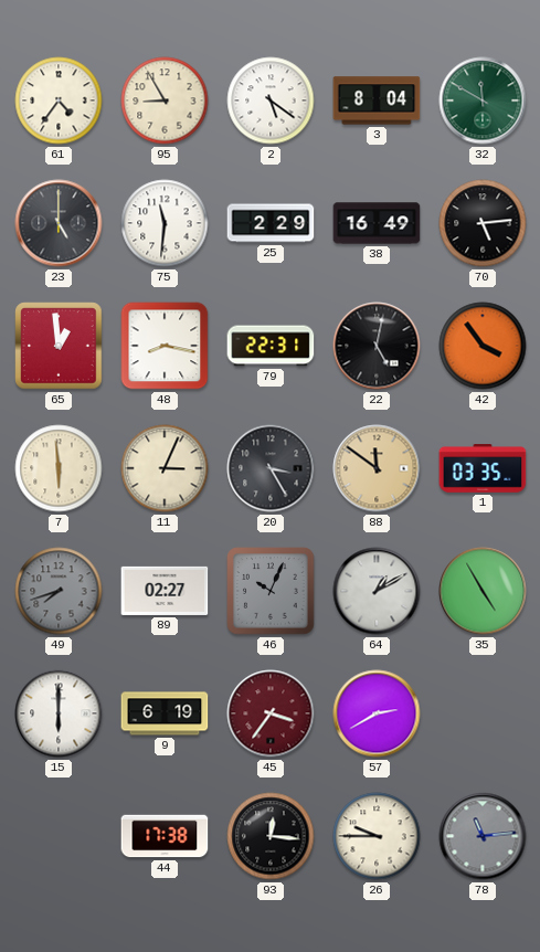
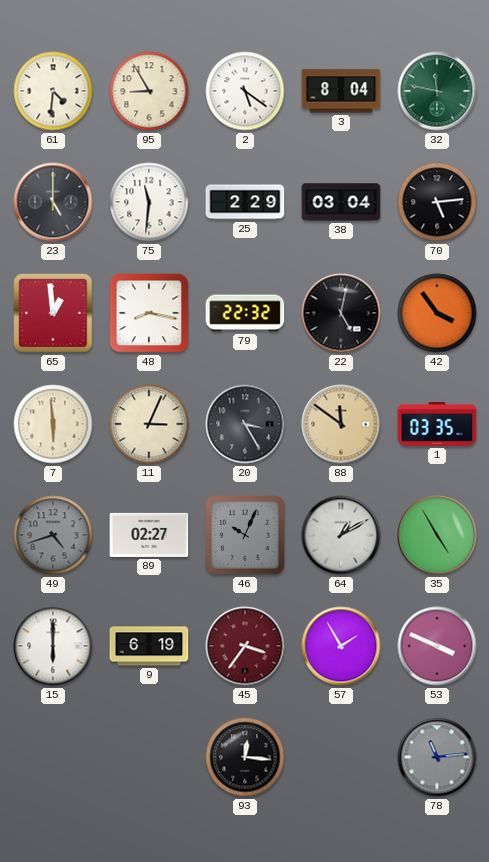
61: 4:36 -> 4:31
32: 11:50 -> 11:47
38: 16:49 -> 03:04
79: 22:31 -> 22:32
49: 7:42 -> 4:42
57: 2:40 -> 1:55
53: none -> 3:49
44: 17:38 -> none
26: 9:45 -> none
